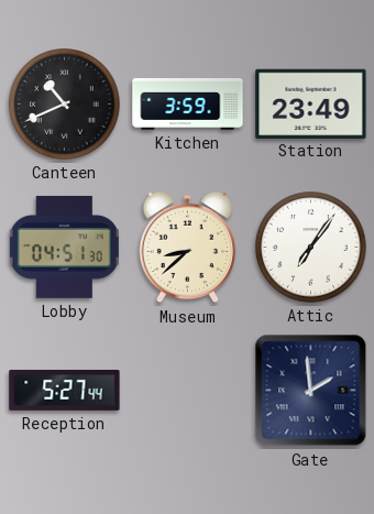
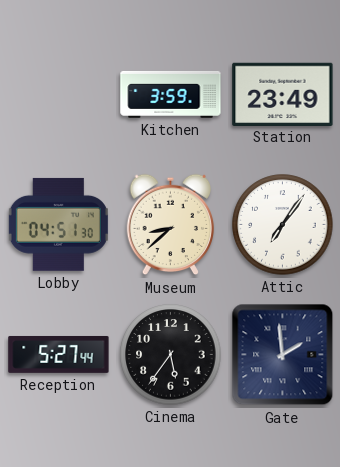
Canteen: 10:41 -> none
Cinema: none -> 5:36
